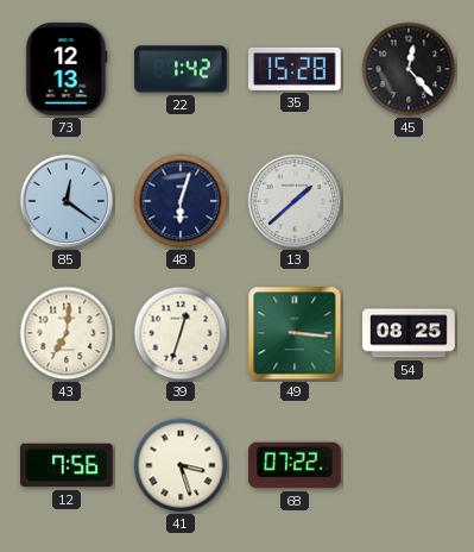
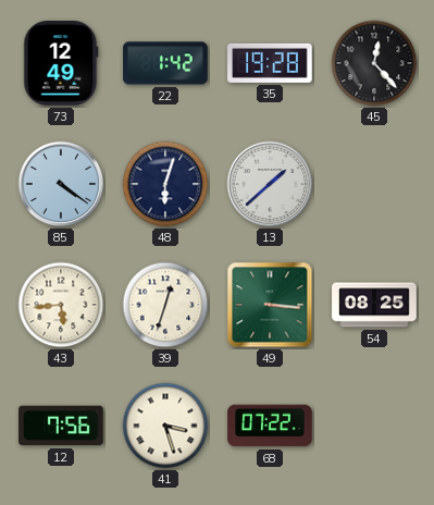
73: 12:13 -> 12:49
35: 15:28 -> 19:28
85: 12:21 -> 4:21
43: 7:01 -> 5:44
